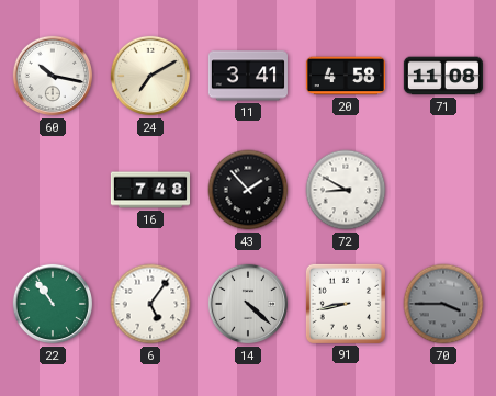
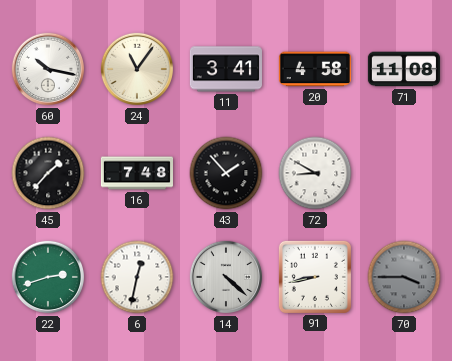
24: 7:10 -> 11:06
45: none -> 1:37
22: 10:54 -> 2:42
6: 5:06 -> 12:32
